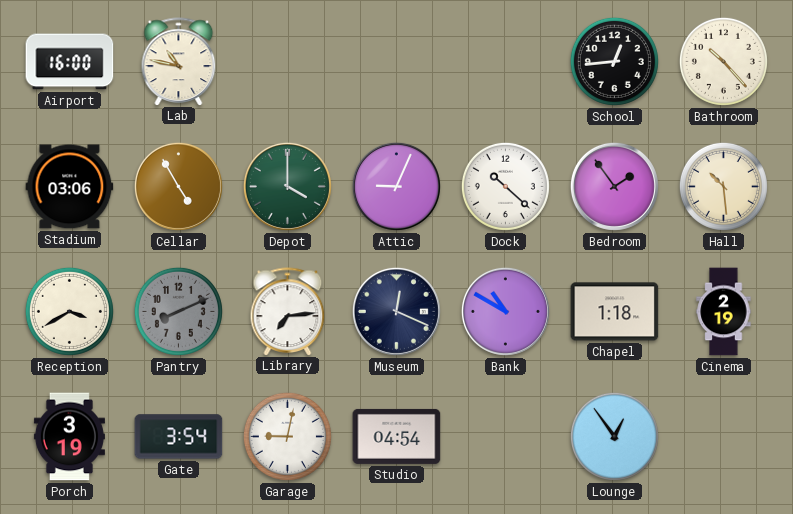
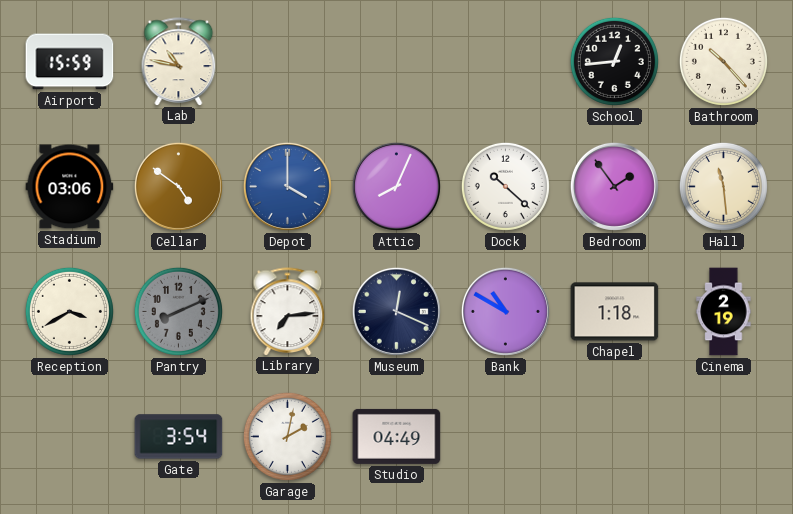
Airport: 16:00 -> 15:59
Cellar: 4:55 -> 4:51
Depot dial: green -> blue
Attic: 9:04 -> 8:04
Hall: 10:29 -> 11:29
Porch: 3:19 -> none
Garage: 9:02 -> 2:02
Studio: 04:54 -> 04:49
Lounge: 12:54 -> none
